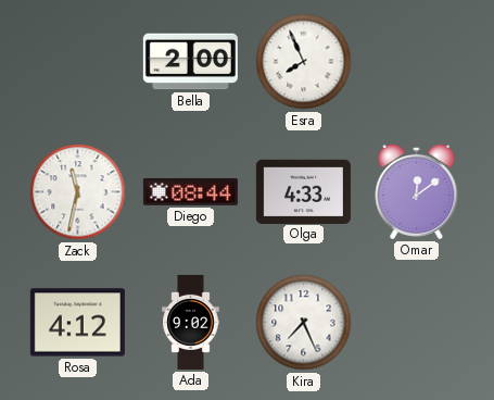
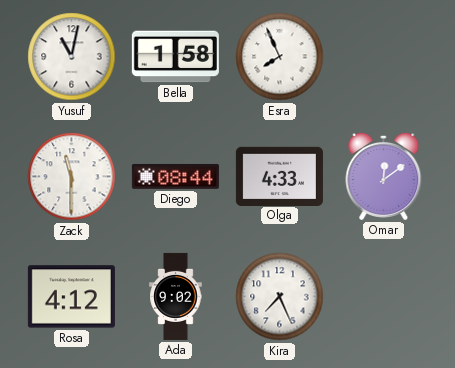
Yusuf: none -> 11:02
Bella: 2:00 -> 1:58
Zack: 11:32 -> 11:30
